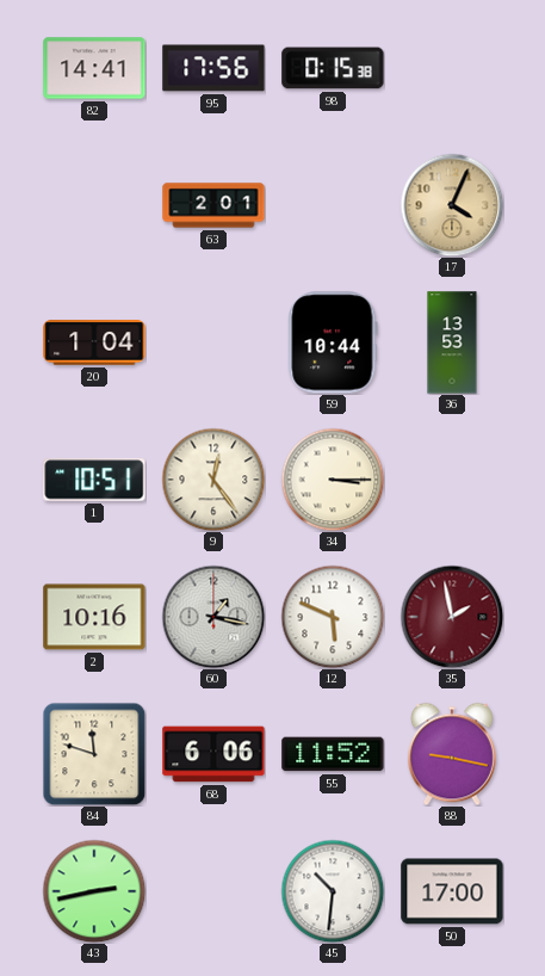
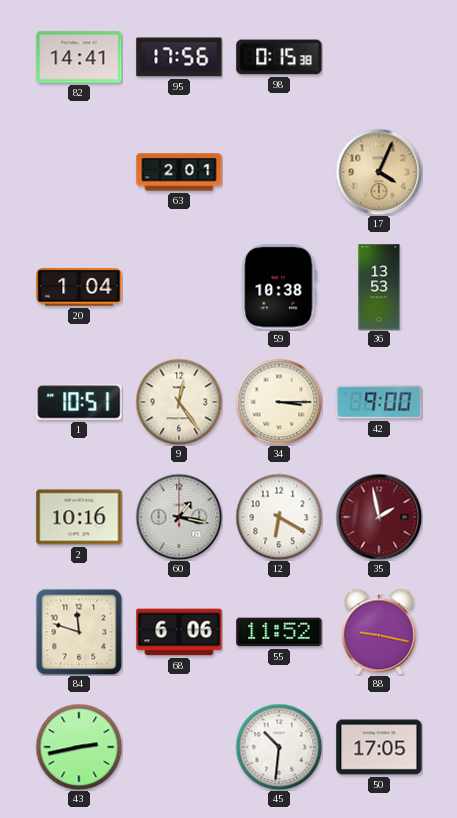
59: 10:44 -> 10:38
42: none -> 9:00
12: 5:49 -> 6:20
50: 17:00 -> 17:05
